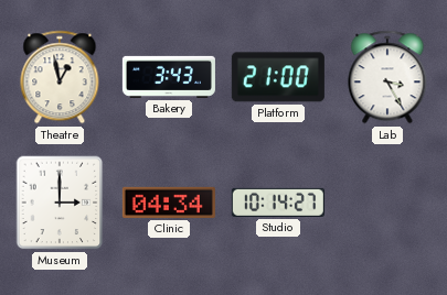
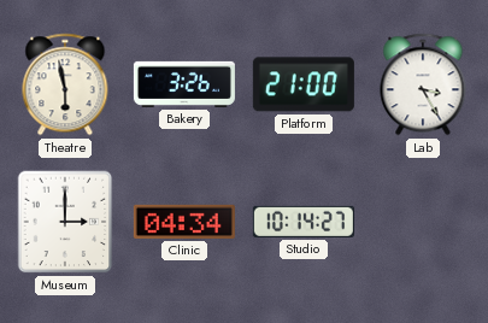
Theatre: 12:58 -> 5:58
Bakery: 3:43 -> 3:26
